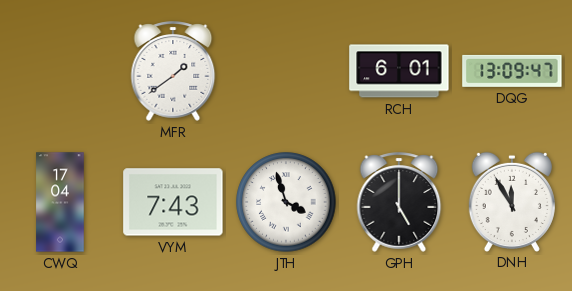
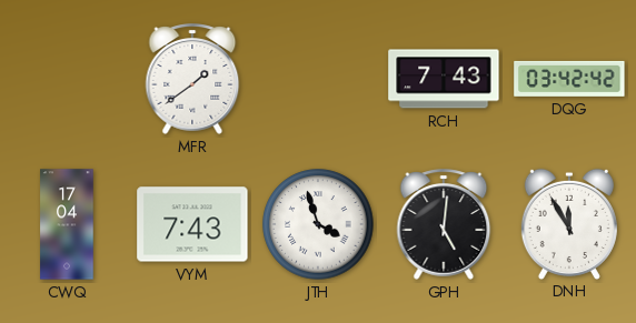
RCH: 6:01 -> 7:43
DQG: 13:09 -> 03:42
GPH: 5:00 -> 5:01
